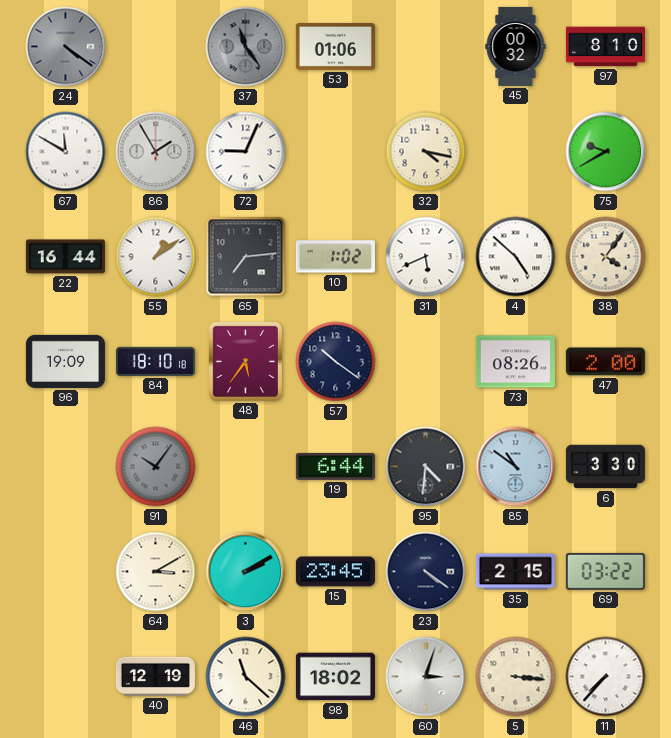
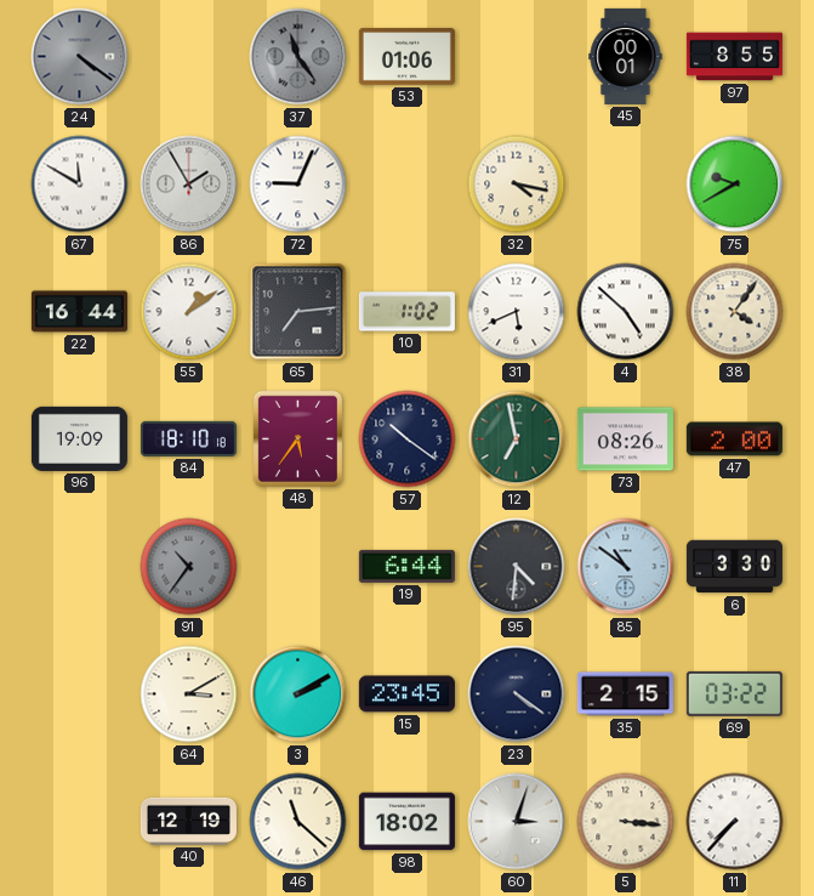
45: 00:32 -> 00:01
97: 8:10 -> 8:55
12: none -> 6:58
91: 10:06 -> 10:36
